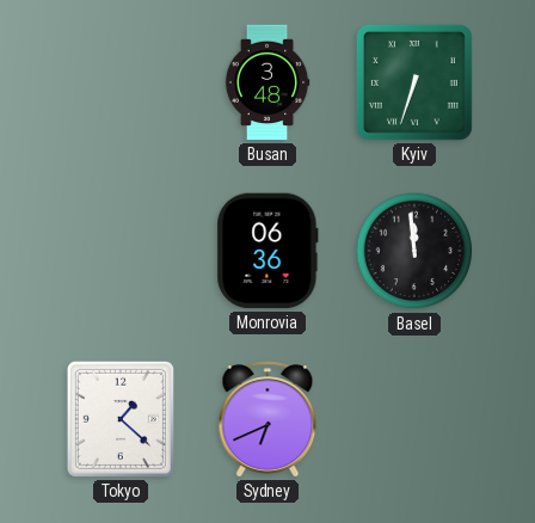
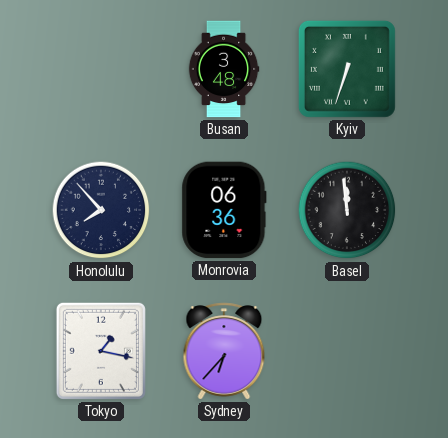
Honolulu: none -> 7:53
Tokyo: 1:22 -> 1:17
Sydney: 6:41 -> 6:37
